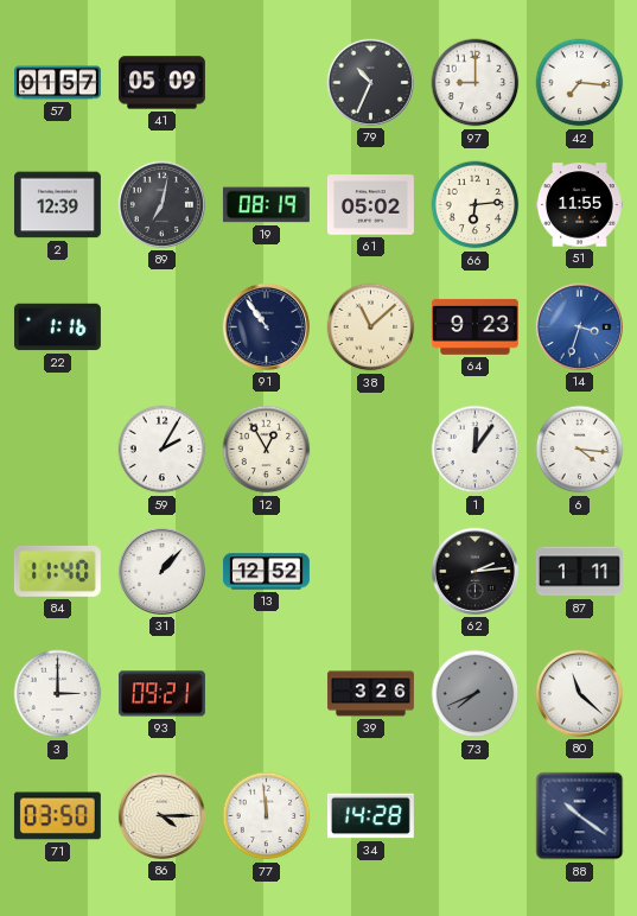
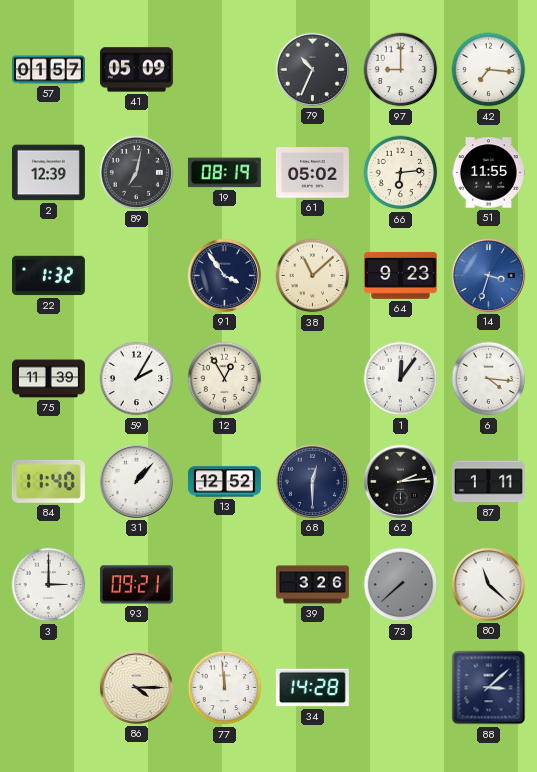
22: 1:16 -> 1:32
91: 10:54 -> 3:54
75: none -> 11:39
68: none -> 12:30
73: 7:41 -> 7:38
71: 03:50 -> none
88: 10:21 -> 3:08
